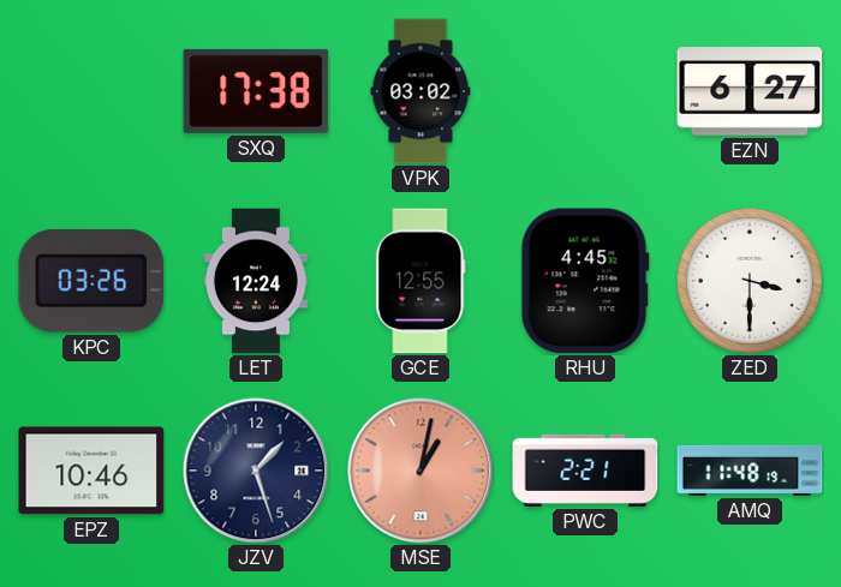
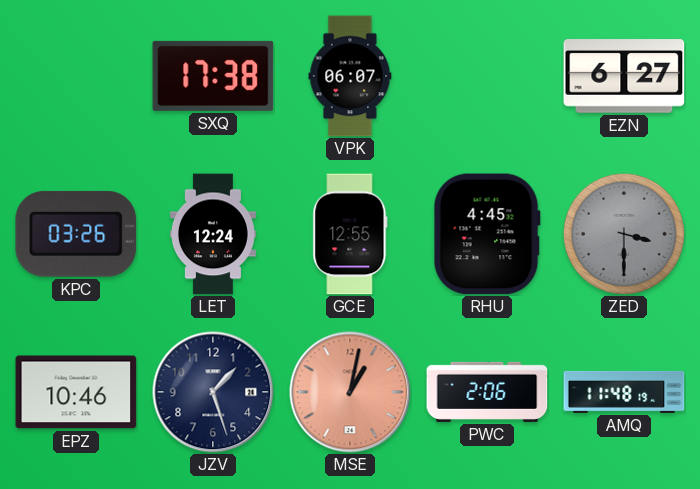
VPK: 03:02 -> 06:07
ZED dial: white -> grey
PWC: 2:21 -> 2:06
